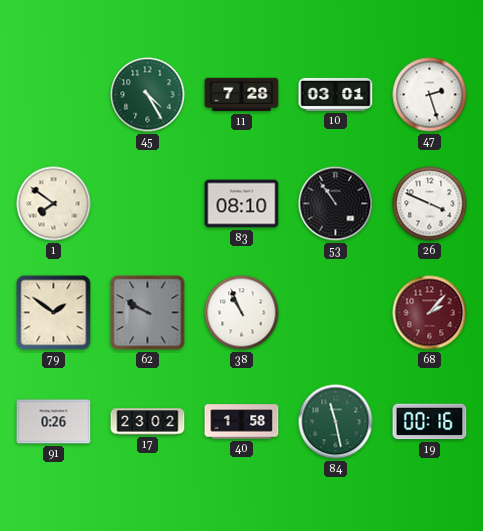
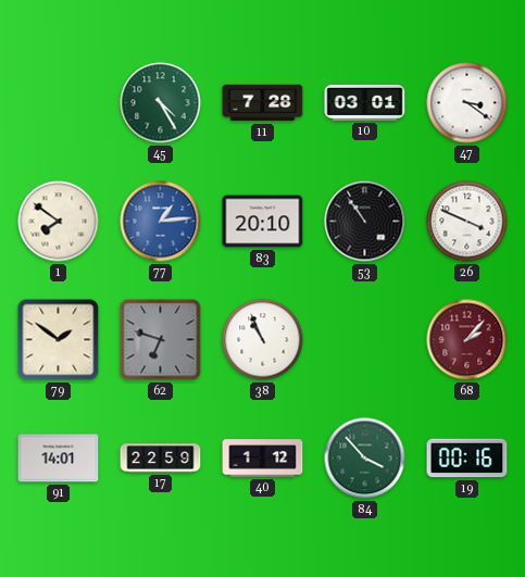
47: 2:27 -> 3:21
77: none -> 1:14
83: 08:10 -> 20:10
62: 9:50 -> 6:48
91: 0:26 -> 14:01
17: 23:02 -> 22:59
40: 1:58 -> 1:12
84: 11:28 -> 3:53
